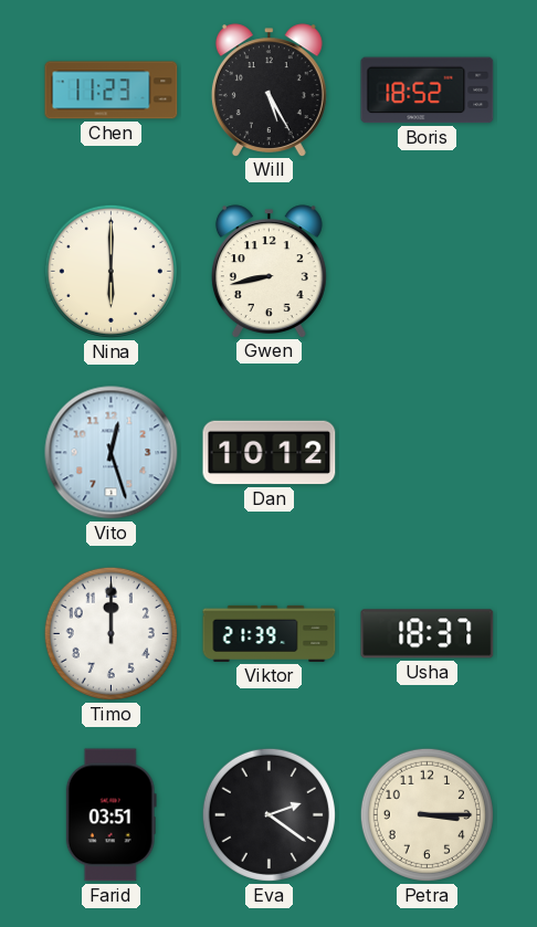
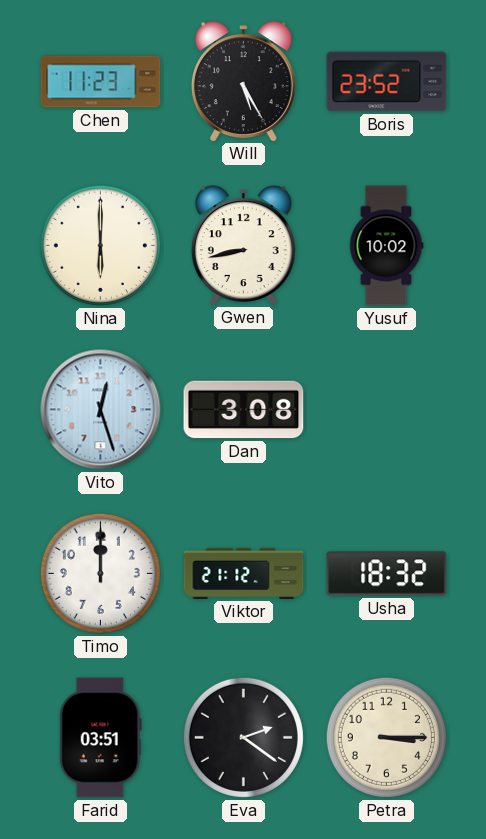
Boris: 18:52 -> 23:52
Yusuf: none -> 10:02
Dan: 10:12 -> 3:08
Viktor: 21:39 -> 21:12
Usha: 18:37 -> 18:32
